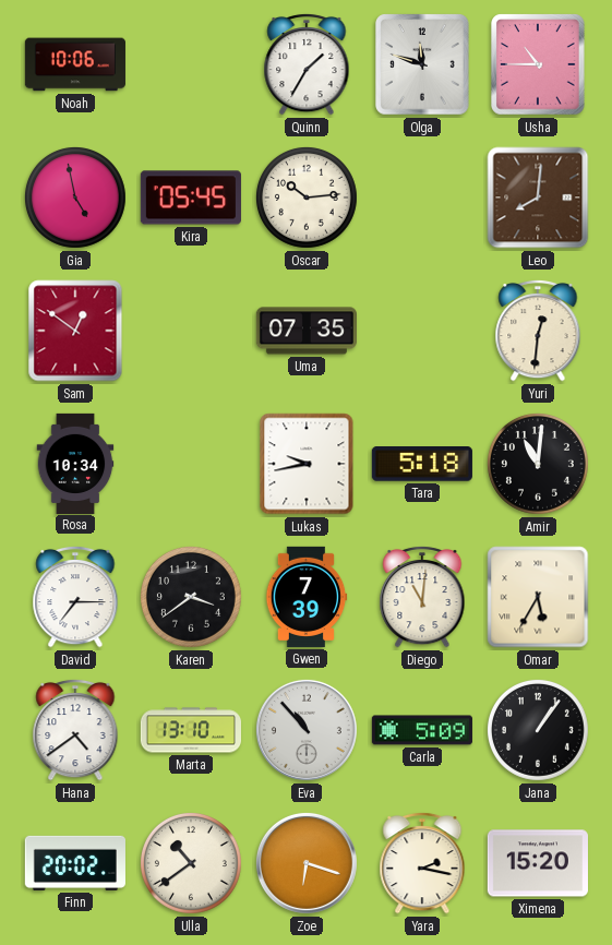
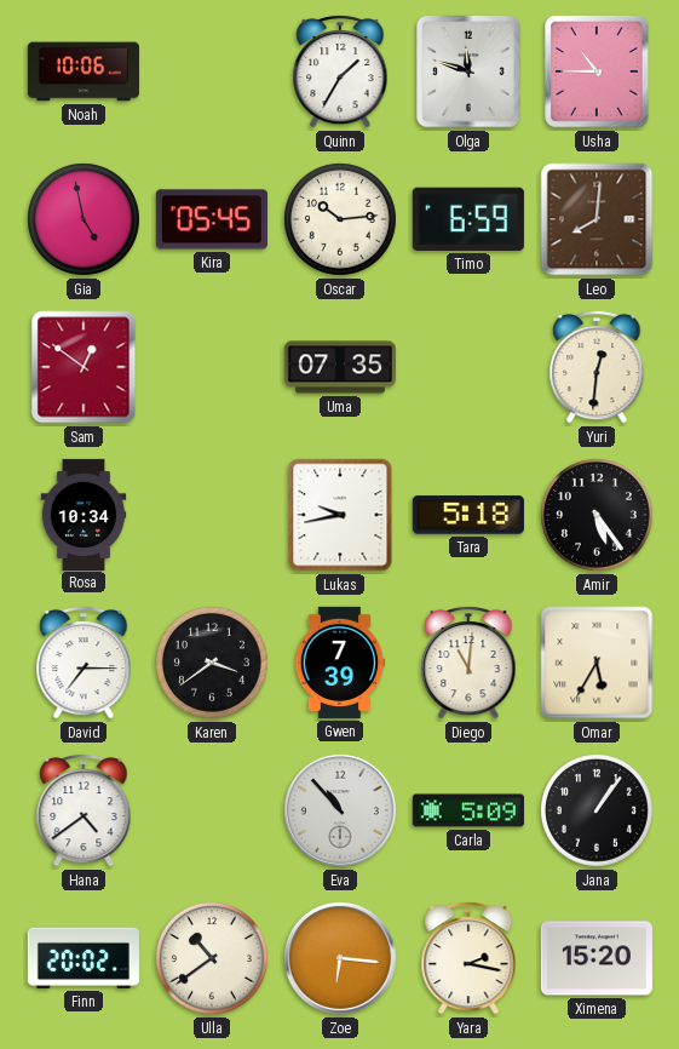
Timo: none -> 6:59
Amir: 11:01 -> 5:24
Marta: 13:10 -> none
Zoe: 6:18 -> 6:16
